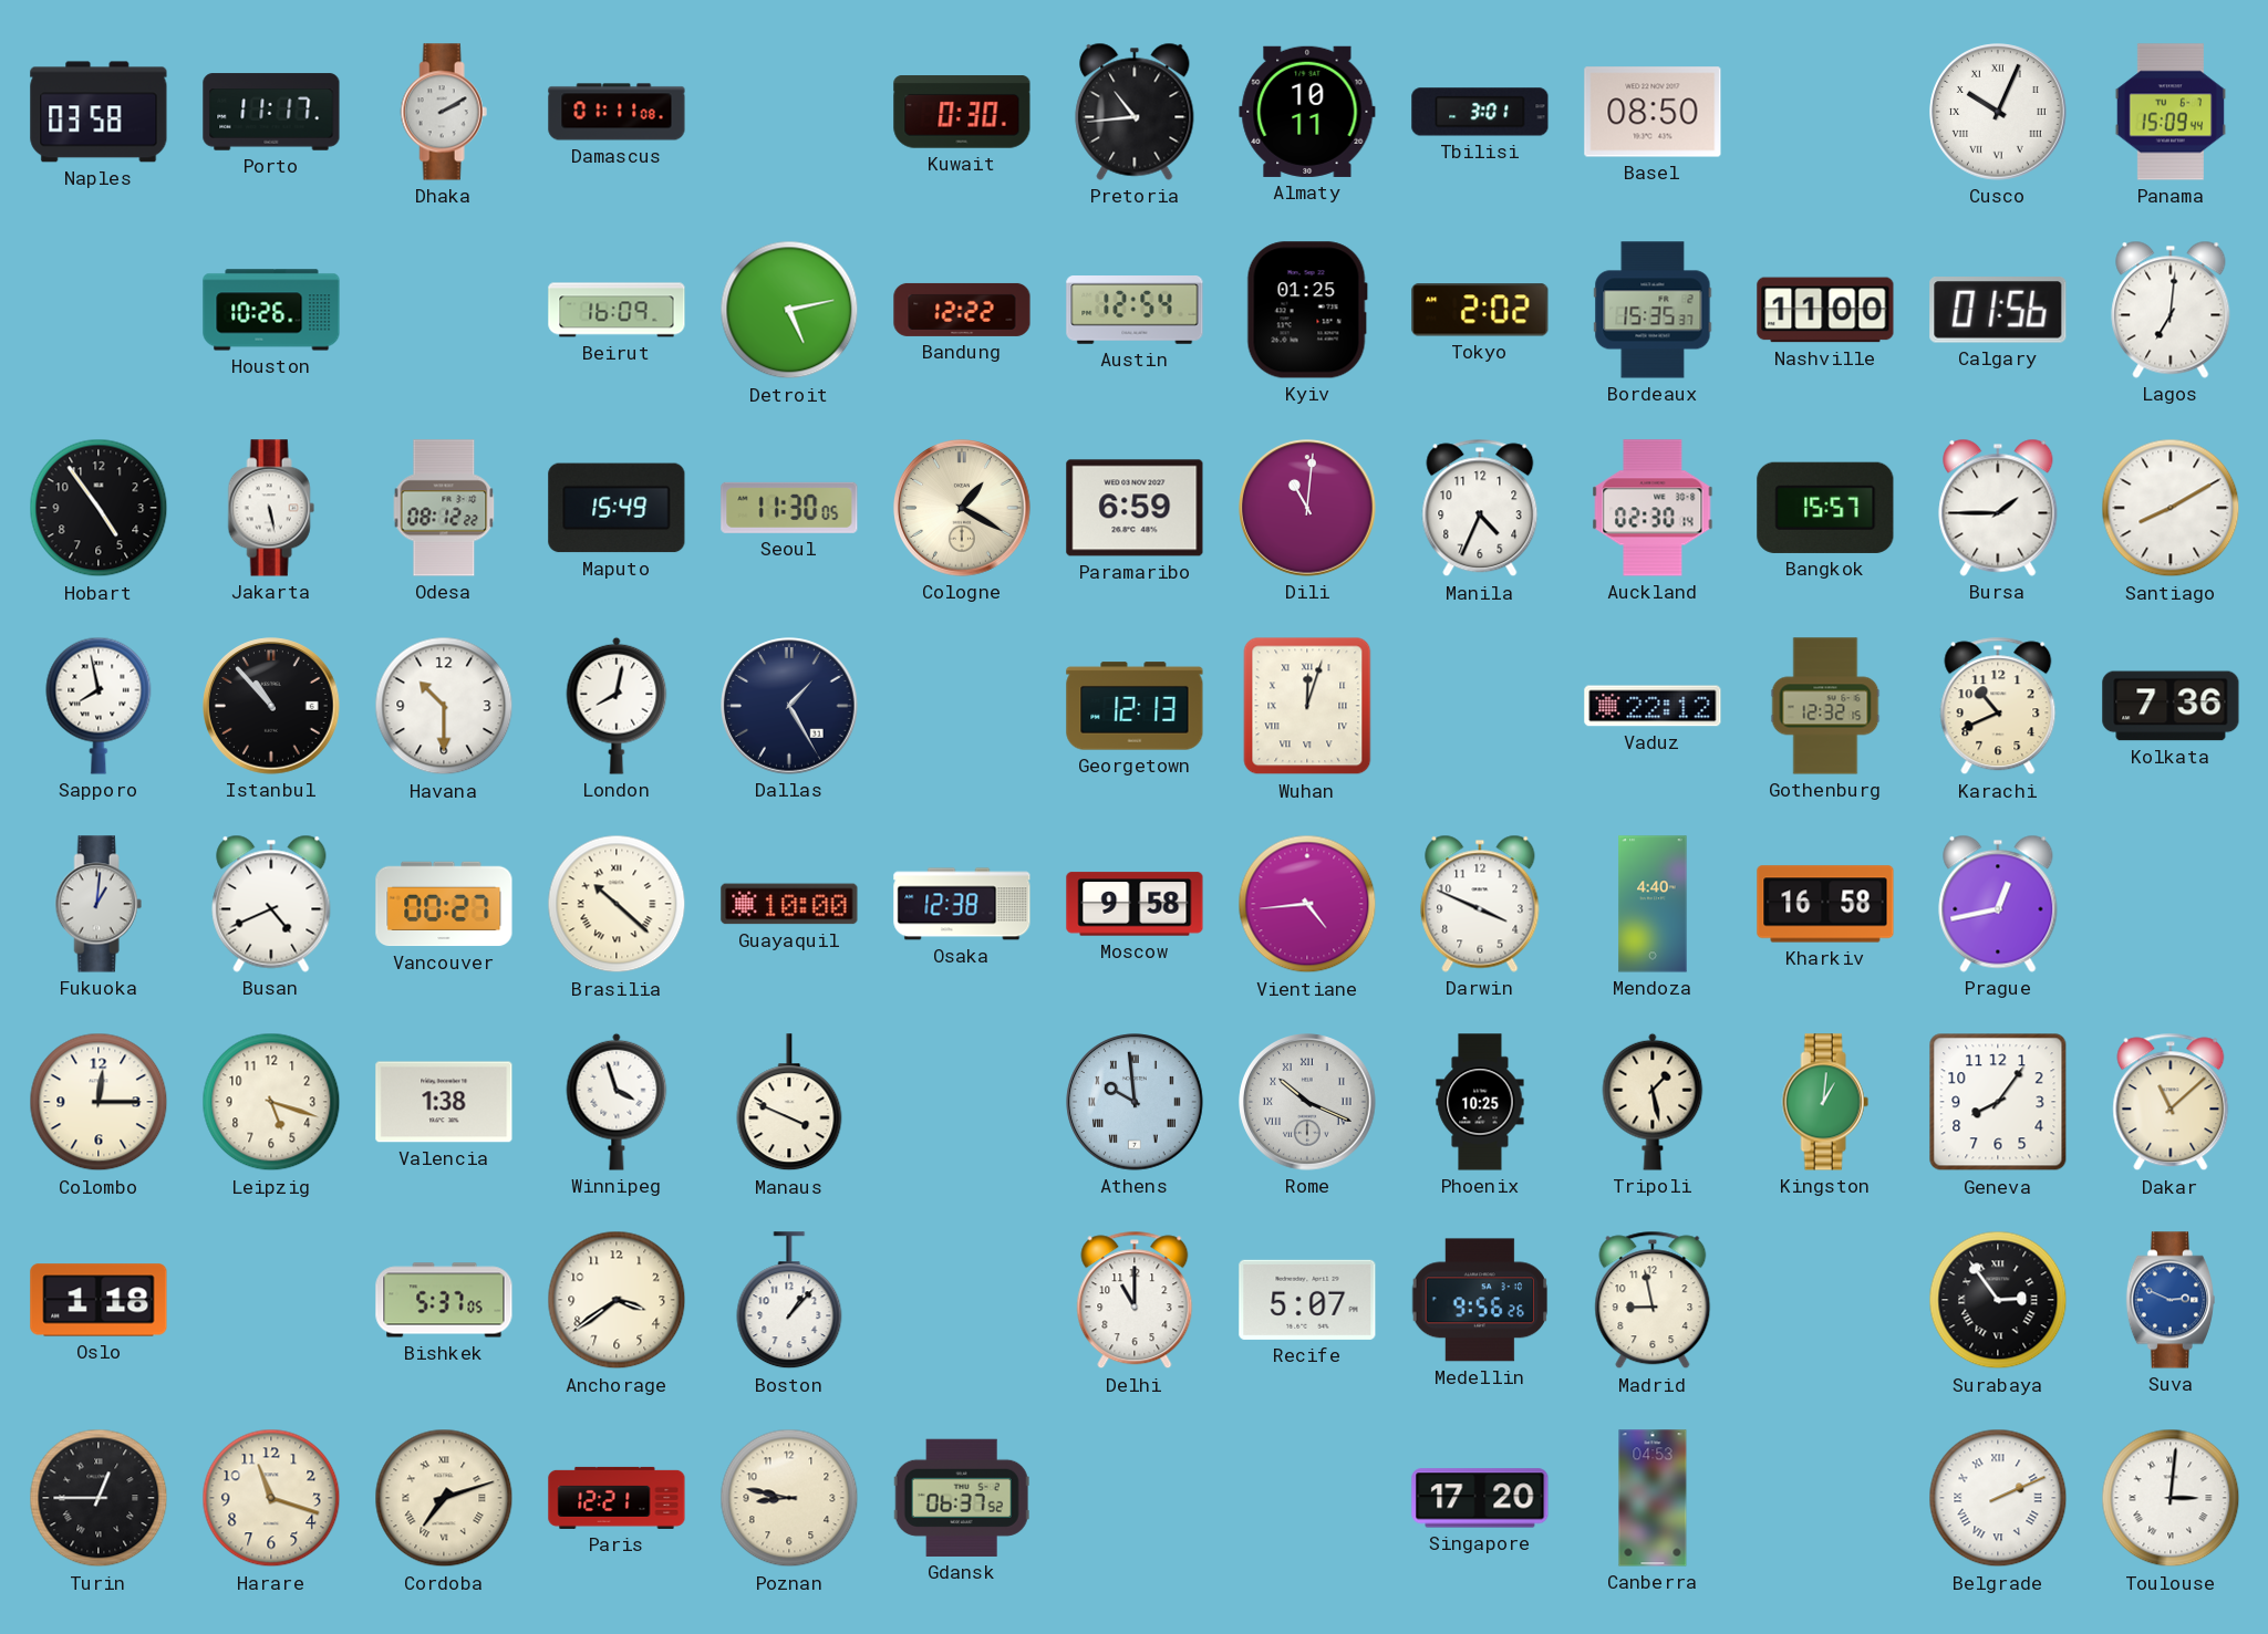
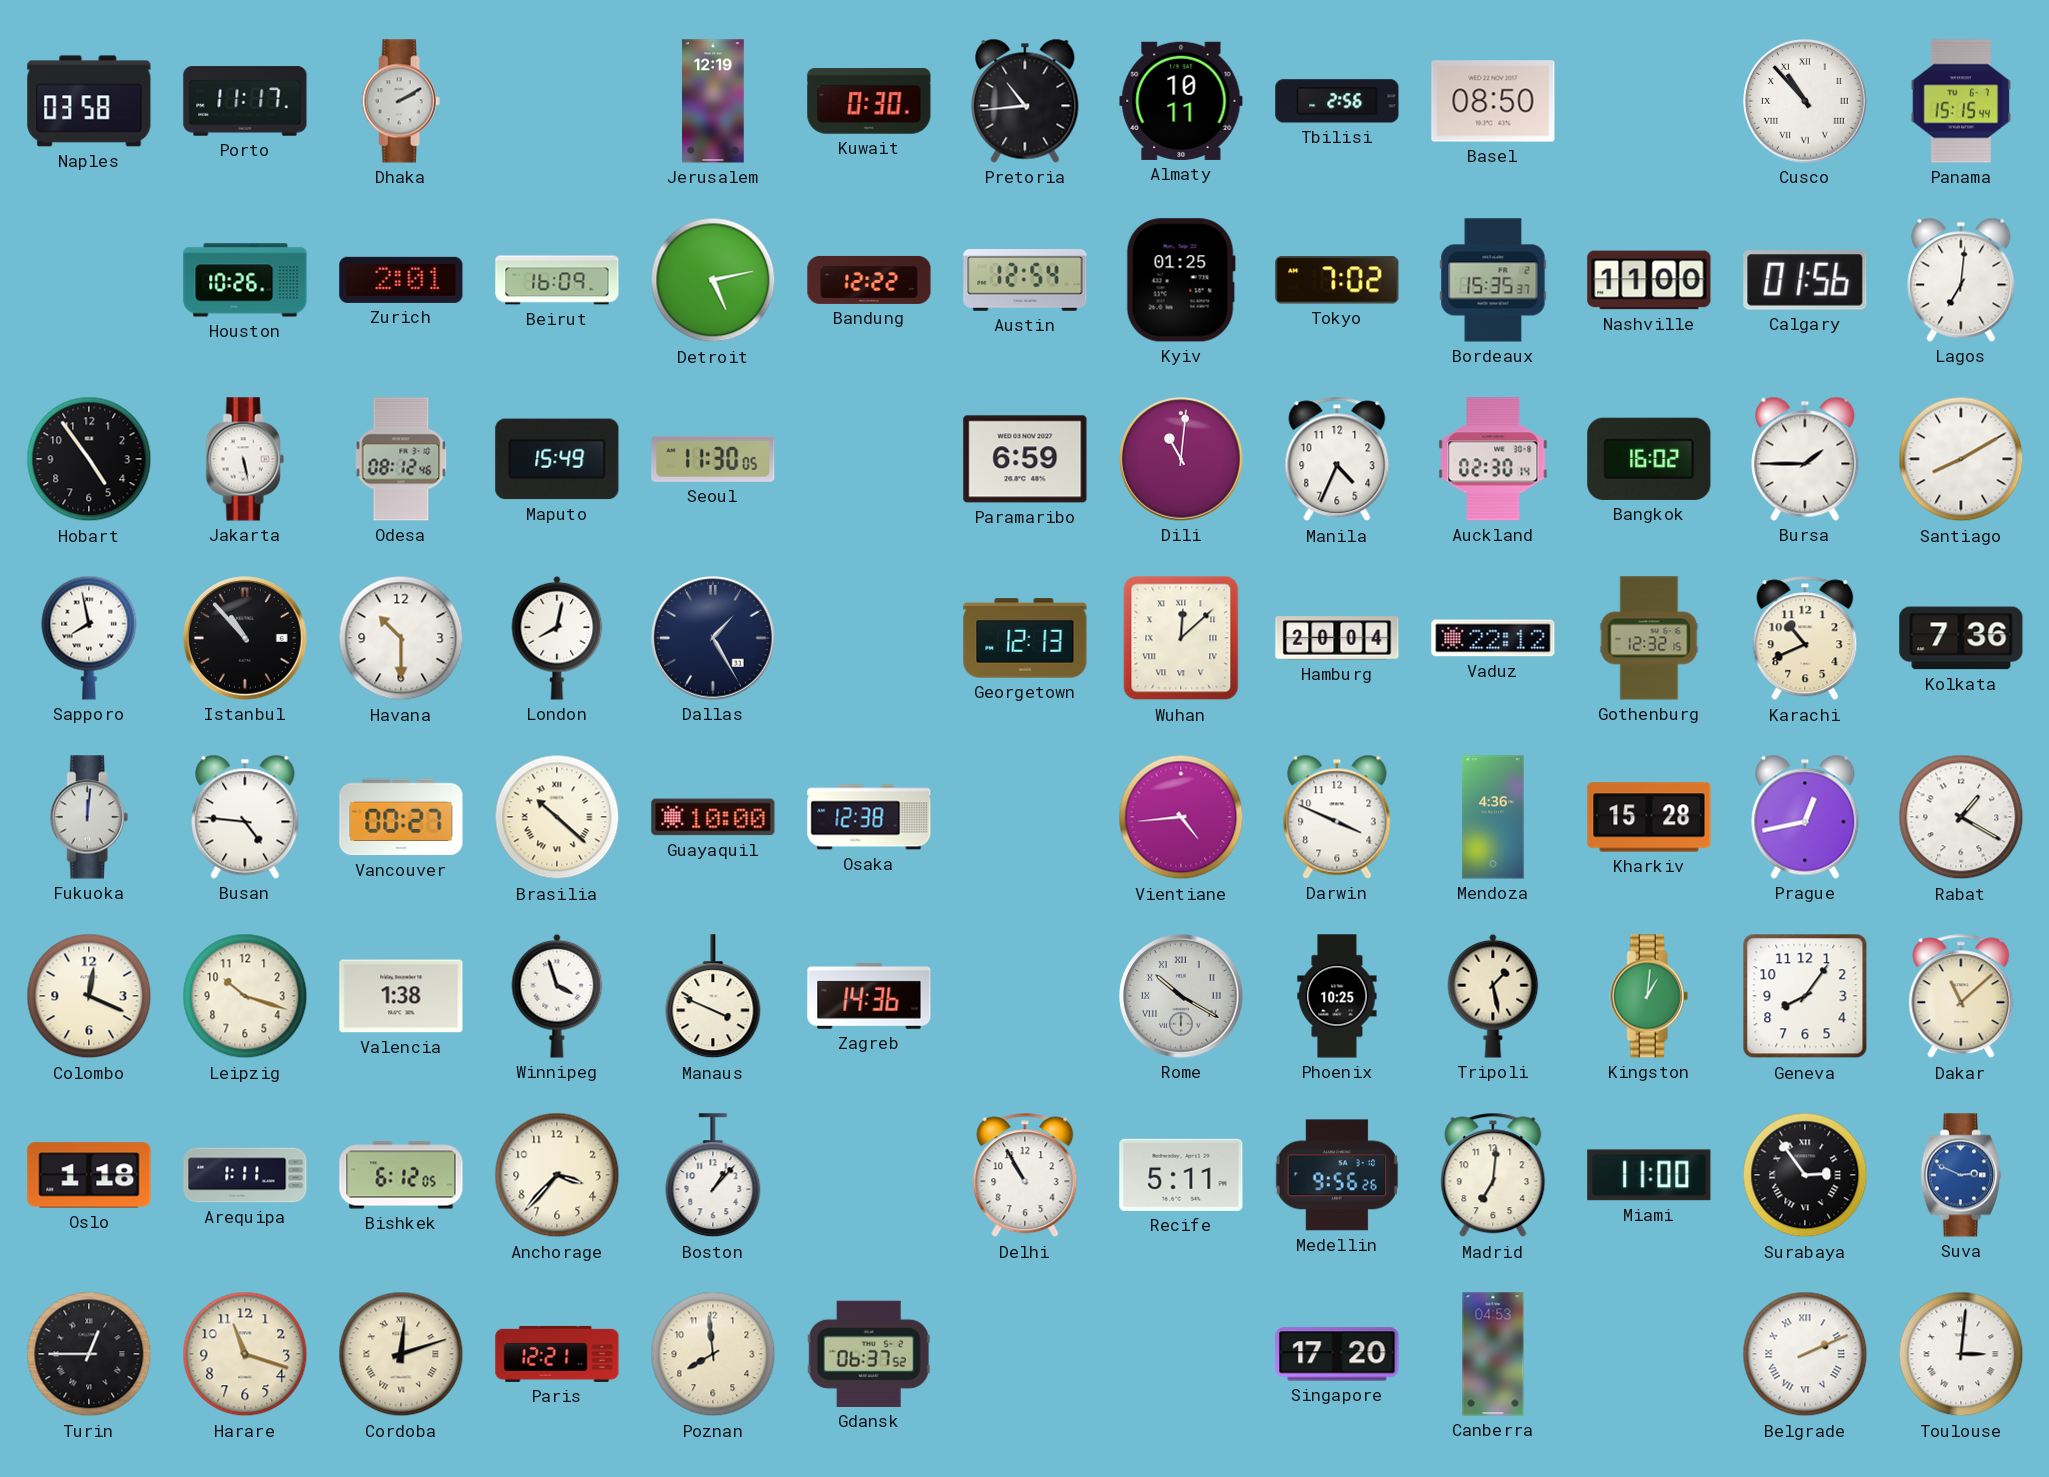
Damascus: 01:11 -> none
Jerusalem: none -> 12:19
Tbilisi: 3:01 -> 2:56
Cusco: 10:04 -> 10:53
Panama: 15:09 -> 15:15
Zurich: none -> 2:01
Tokyo: 2:02 -> 7:02
Odesa: 08:12:22 -> 08:12:46
Cologne: 1:20 -> none
Bangkok: 15:57 -> 16:02
Wuhan: 12:03 -> 12:08
Hamburg: none -> 20:04
Fukuoka: 1:01 -> 12:01
Busan: 4:41 -> 4:46
Moscow: 9:58 -> none
Mendoza: 4:40 -> 4:36
Kharkiv: 16:58 -> 15:28
Rabat: none -> 1:20
Colombo: 12:15 -> 12:19
Leipzig: 5:18 -> 10:18
Zagreb: none -> 14:36
Athens: 9:59 -> none
Rome: 10:19 -> 10:20
Arequipa: none -> 1:11
Bishkek: 5:37 -> 6:12
Anchorage: 3:39 -> 3:37
Delhi: 11:00 -> 10:55
Recife: 5:07 -> 5:11
Madrid: 8:58 -> 7:01
Miami: none -> 11:00
Cordoba: 7:12 -> 12:12
Poznan: 8:47 -> 7:59
